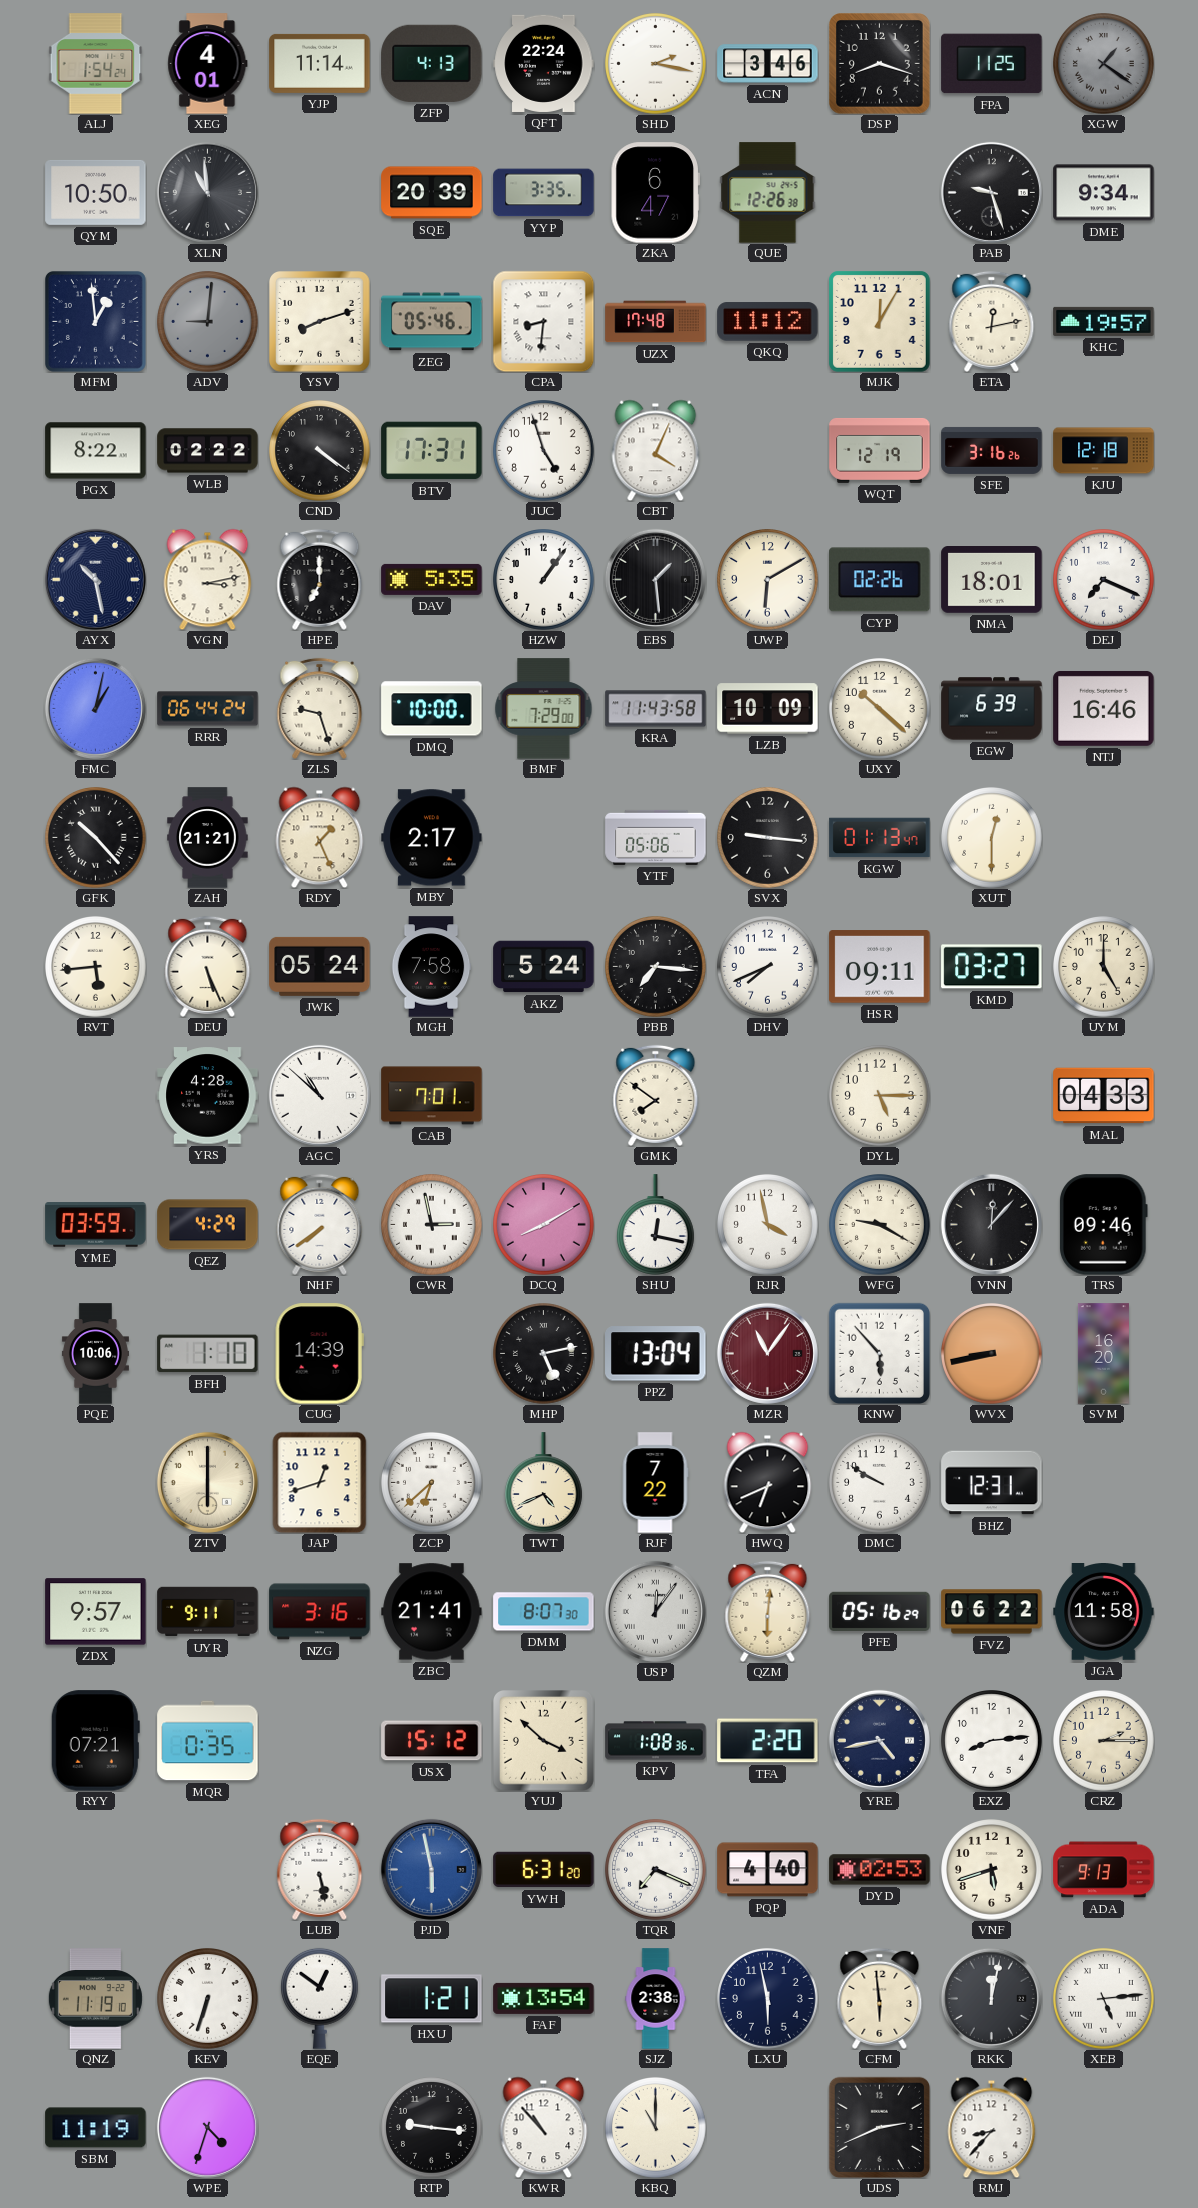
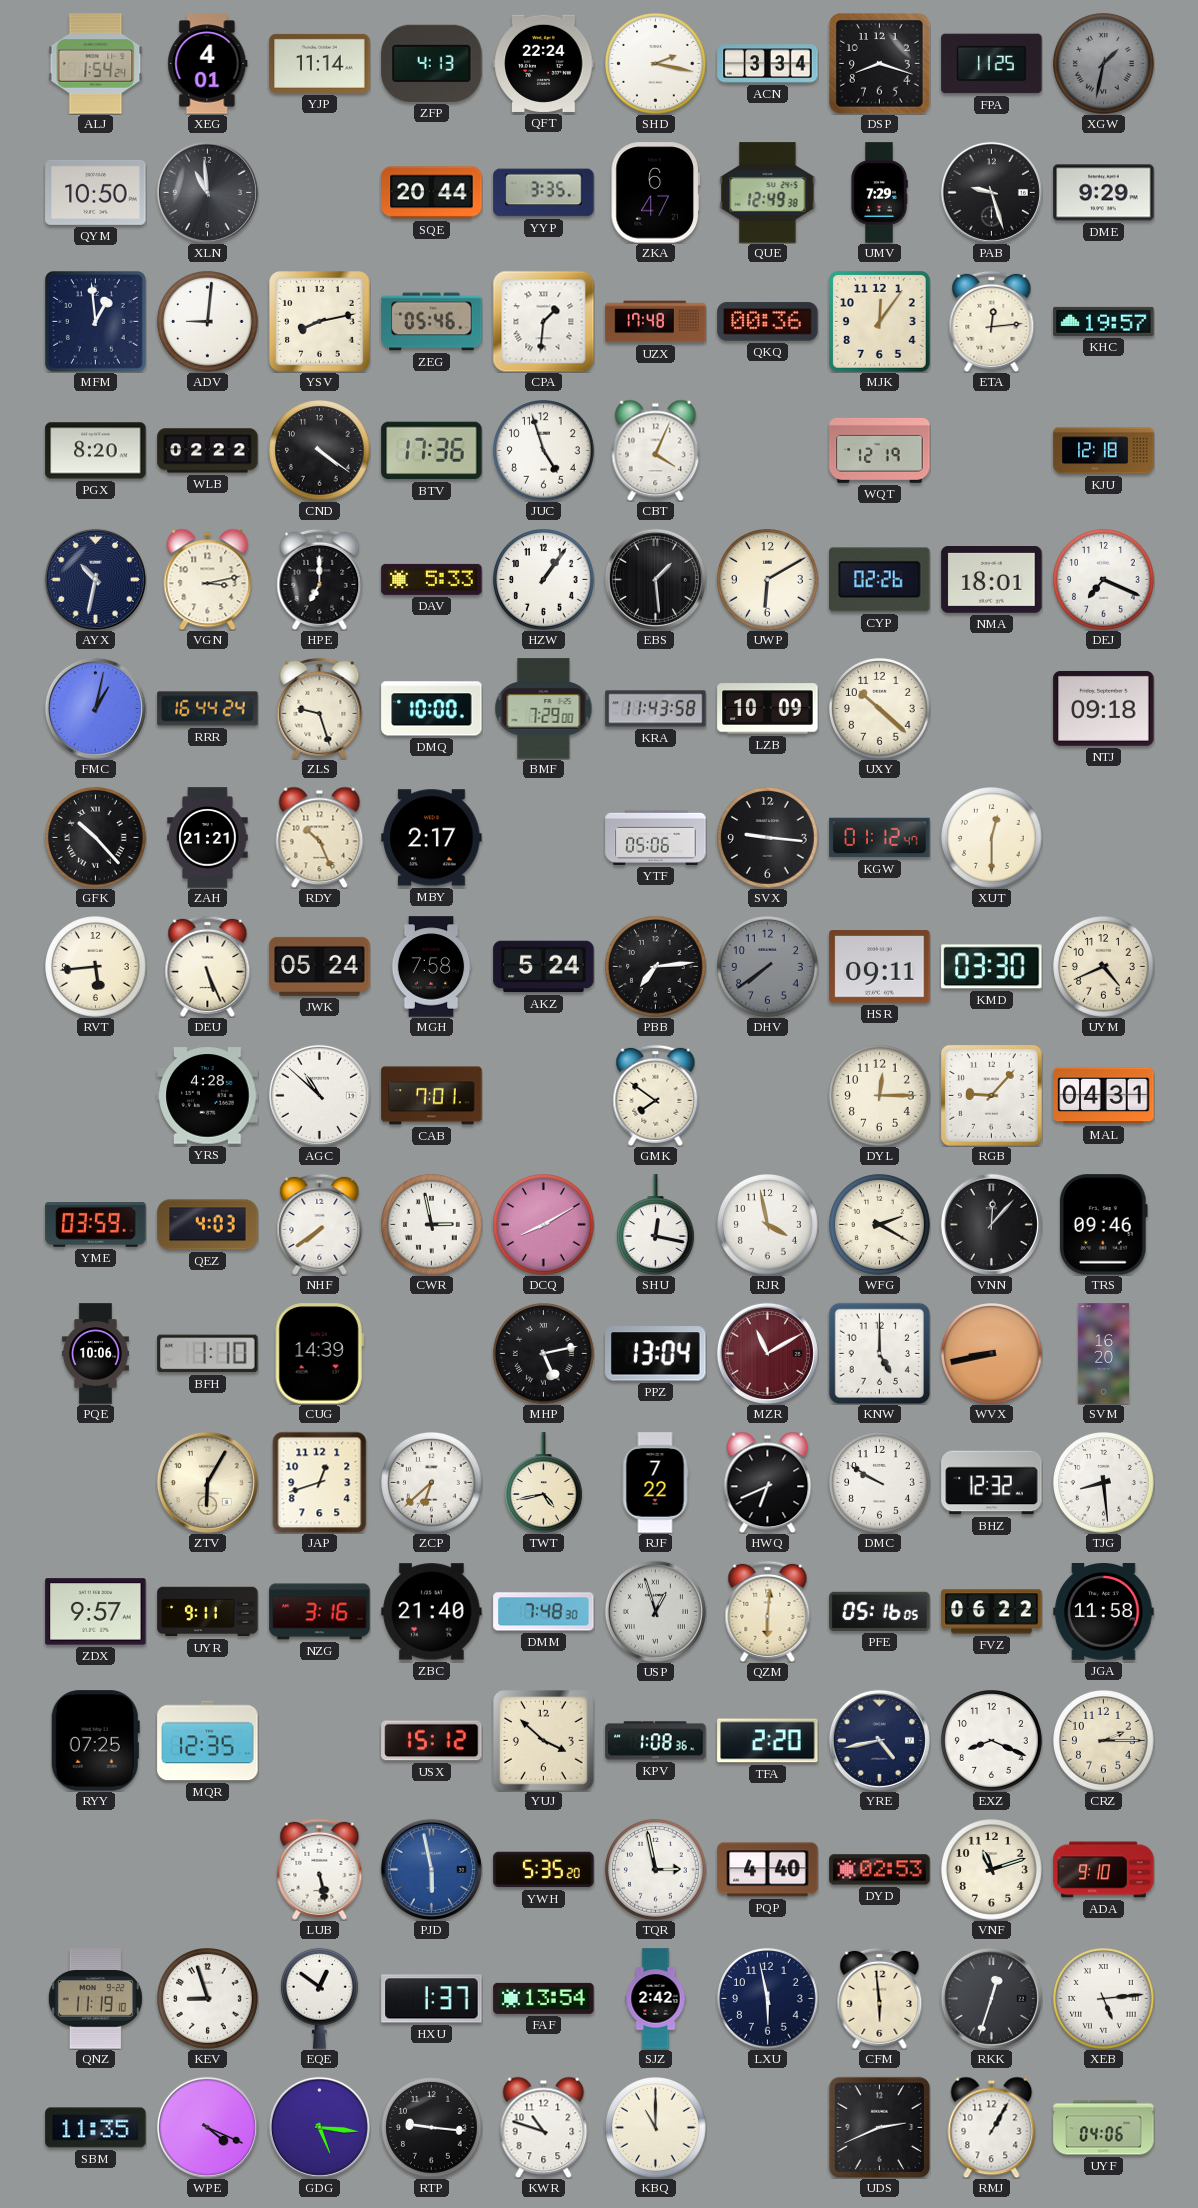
ACN: 3:46 -> 3:34
XGW: 1:21 -> 1:32
SQE: 20:39 -> 20:44
QUE: 12:26 -> 12:49
UMV: none -> 7:29
DME: 9:34 -> 9:29
ADV dial: grey -> white
YSV: 8:12 -> 8:13
CPA: 8:31 -> 1:31
QKQ: 11:12 -> 00:36
MJK: 12:05 -> 12:06
ETA: 12:13 -> 12:14
PGX: 8:22 -> 8:20
BTV: 17:31 -> 17:36
SFE: 3:16 -> none
AYX: 10:28 -> 10:32
DAV: 5:35 -> 5:33
RRR: 06:44 -> 16:44
EGW: 6:39 -> none
NTJ: 16:46 -> 09:18
RDY: 1:26 -> 10:26
KGW: 01:13 -> 01:12
PBB: 7:16 -> 7:14
DHV: 7:41 -> 7:39
DHV dial: white -> grey
KMD: 03:27 -> 03:30
UYM: 5:00 -> 4:41
DYL: 5:15 -> 12:15
RGB: none -> 9:07
MAL: 04:33 -> 04:31
QEZ: 4:29 -> 4:03
WFG: 9:20 -> 2:20
MZR: 11:06 -> 11:10
KNW: 5:53 -> 5:00
ZTV: 6:00 -> 6:05
TWT: 4:41 -> 4:43
BHZ: 12:31 -> 12:32
TJG: none -> 8:29
ZBC: 21:41 -> 21:40
DMM: 8:07 -> 7:48
USP: 12:06 -> 12:57
PFE: 05:16:29 -> 05:16:05
RYY: 07:21 -> 07:25
MQR: 0:35 -> 12:35
EXZ: 8:14 -> 8:19
YWH: 6:31 -> 5:35
TQR: 7:19 -> 2:58
VNF: 5:42 -> 11:12
ADA: 9:13 -> 9:10
KEV: 6:33 -> 8:57
HXU: 1:21 -> 1:37
SJZ: 2:38 -> 2:42
RKK: 12:02 -> 12:33
SBM: 11:19 -> 11:35
WPE: 4:33 -> 4:19
GDG: none -> 5:16
KWR: 10:53 -> 10:48
RMJ: 8:37 -> 1:05
UYF: none -> 04:06
